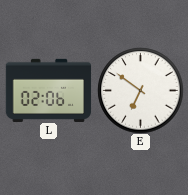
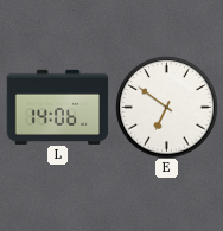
L: 02:06 -> 14:06
